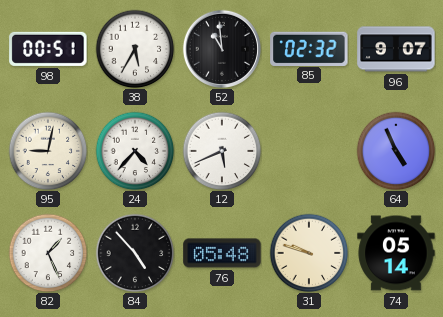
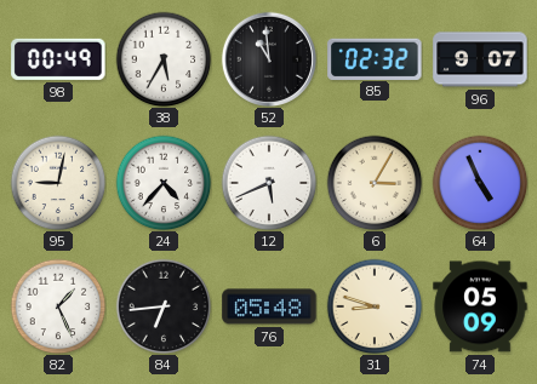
98: 00:51 -> 00:49
6: none -> 3:05
84: 4:53 -> 6:44
31: 9:48 -> 8:48
74: 05:14 -> 05:09
